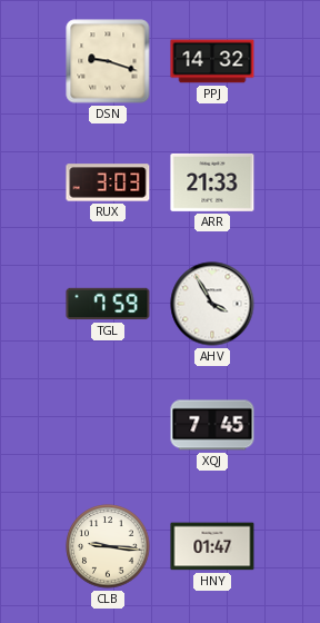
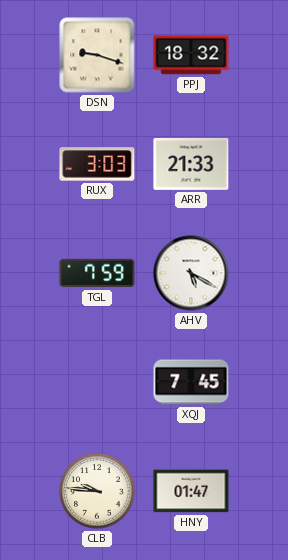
PPJ: 14:32 -> 18:32
AHV: 3:55 -> 5:20
CLB: 9:16 -> 9:46
